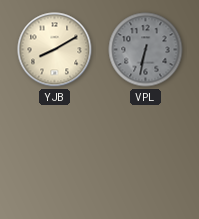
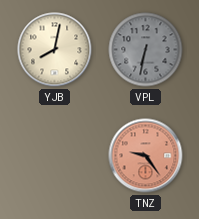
YJB: 8:10 -> 8:02
TNZ: none -> 9:24
